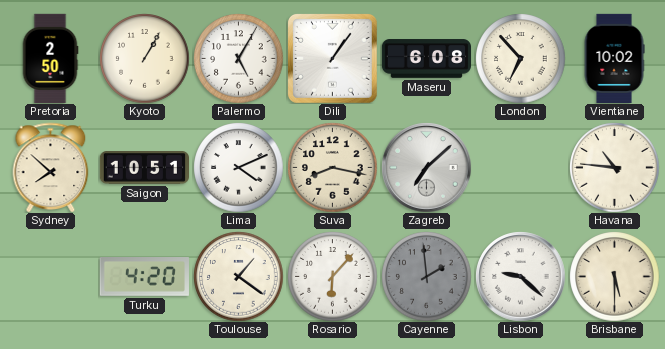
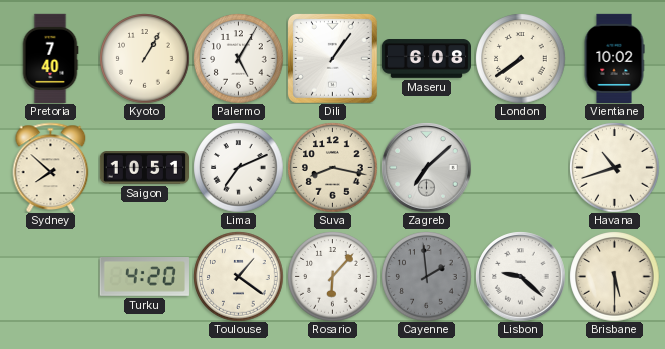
Pretoria: 2:50 -> 7:40
London: 6:53 -> 7:39
Lima: 4:11 -> 7:11
Havana: 10:46 -> 10:42
